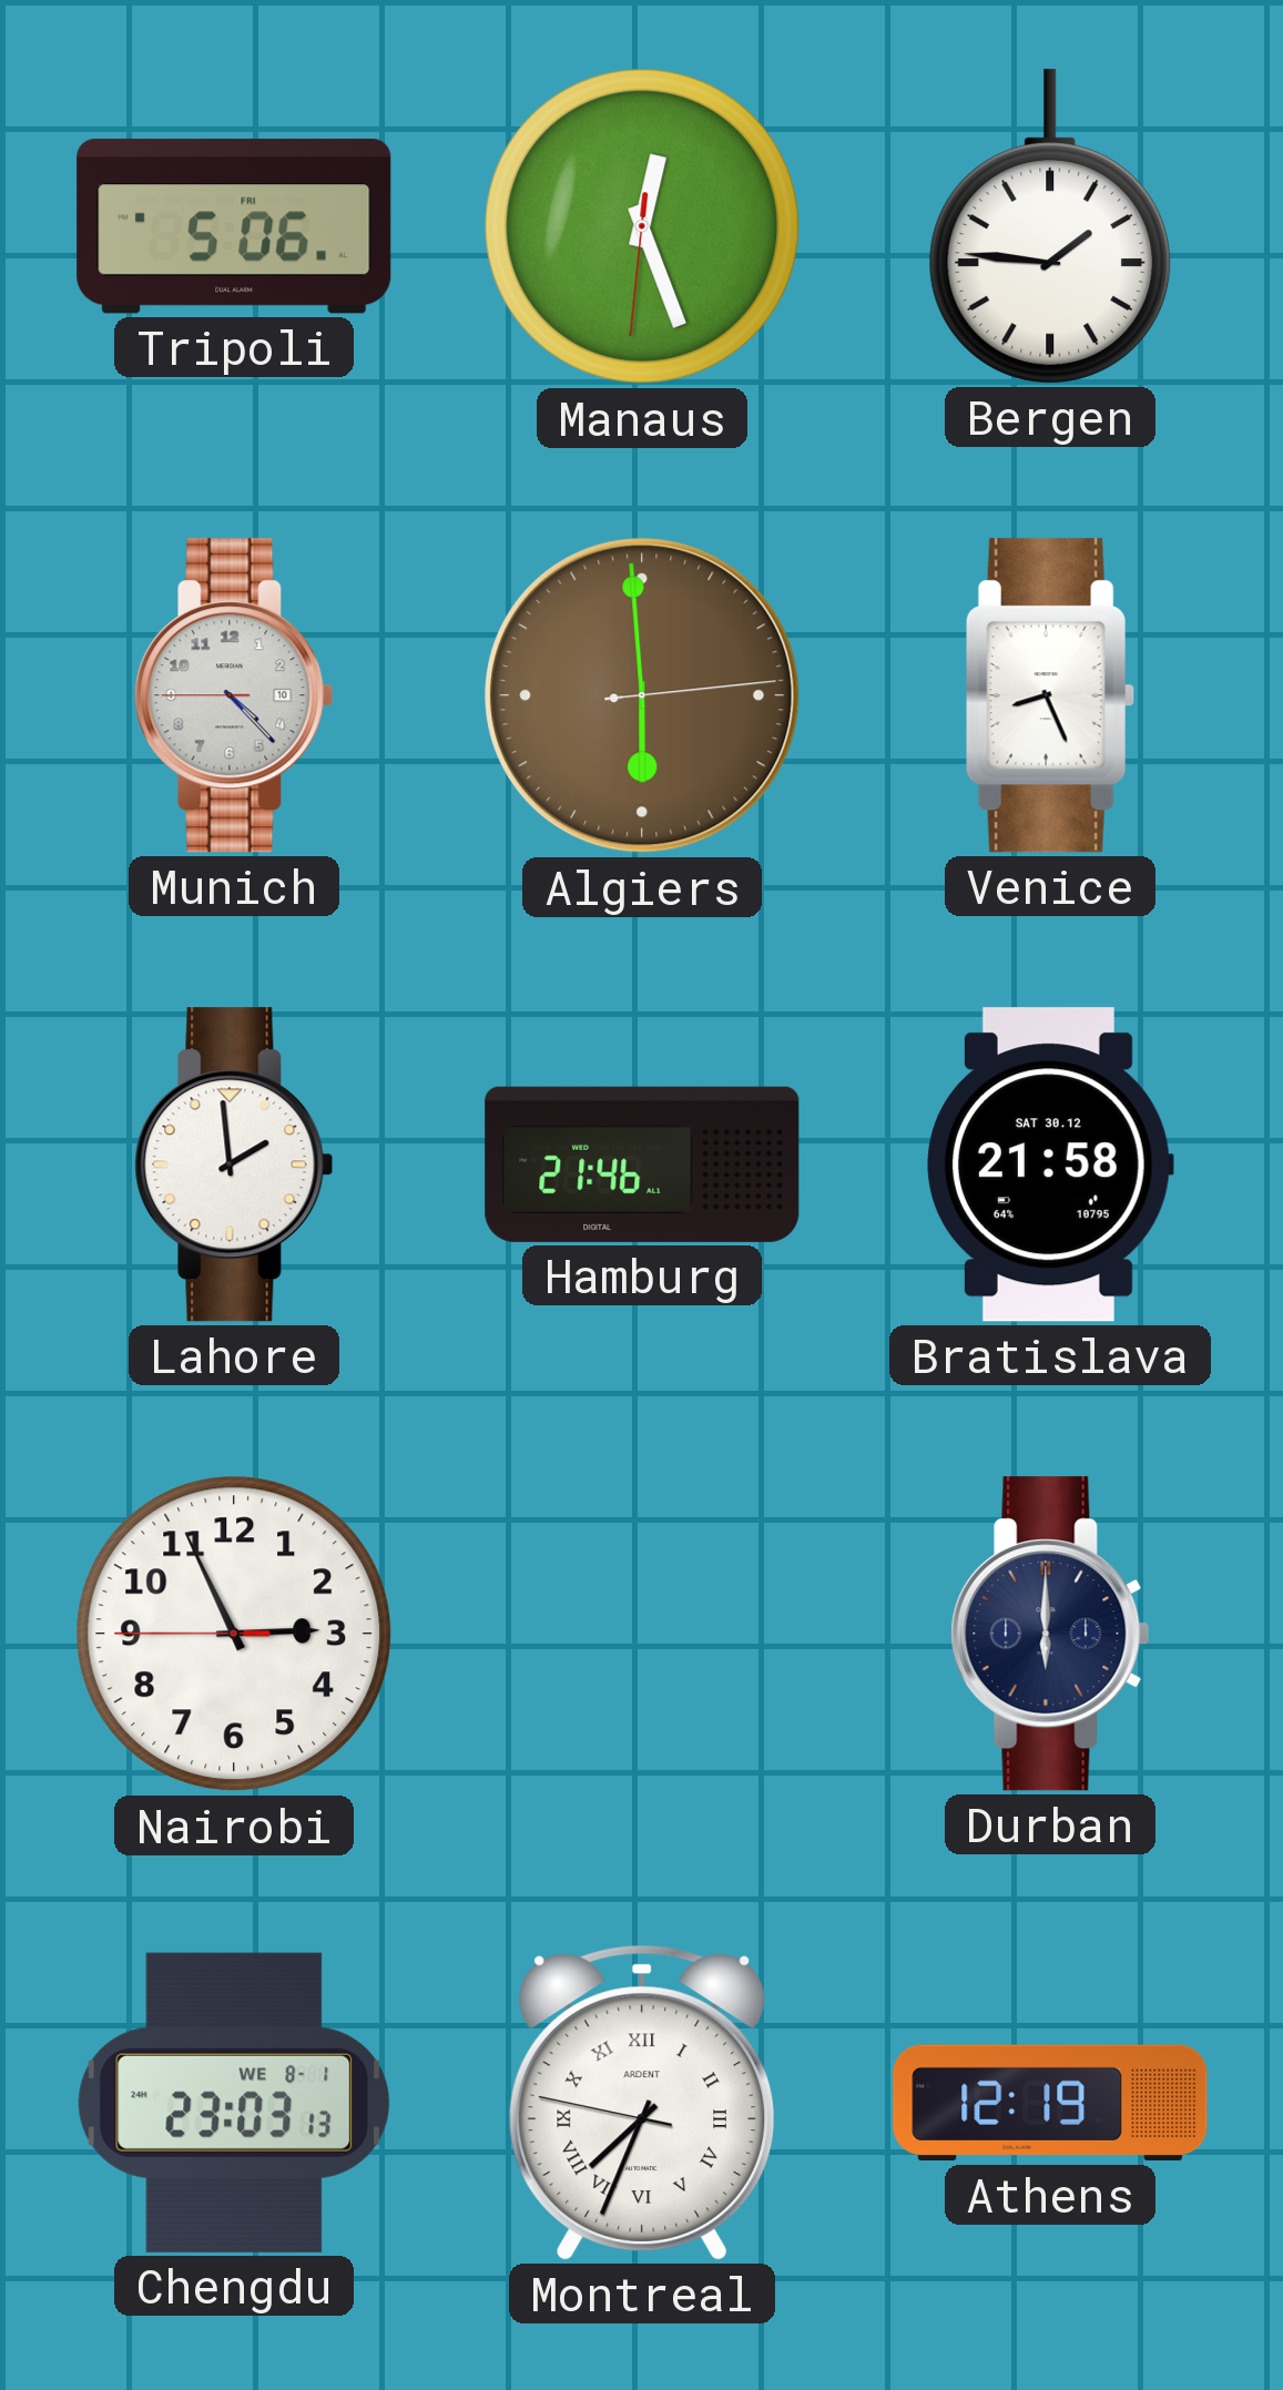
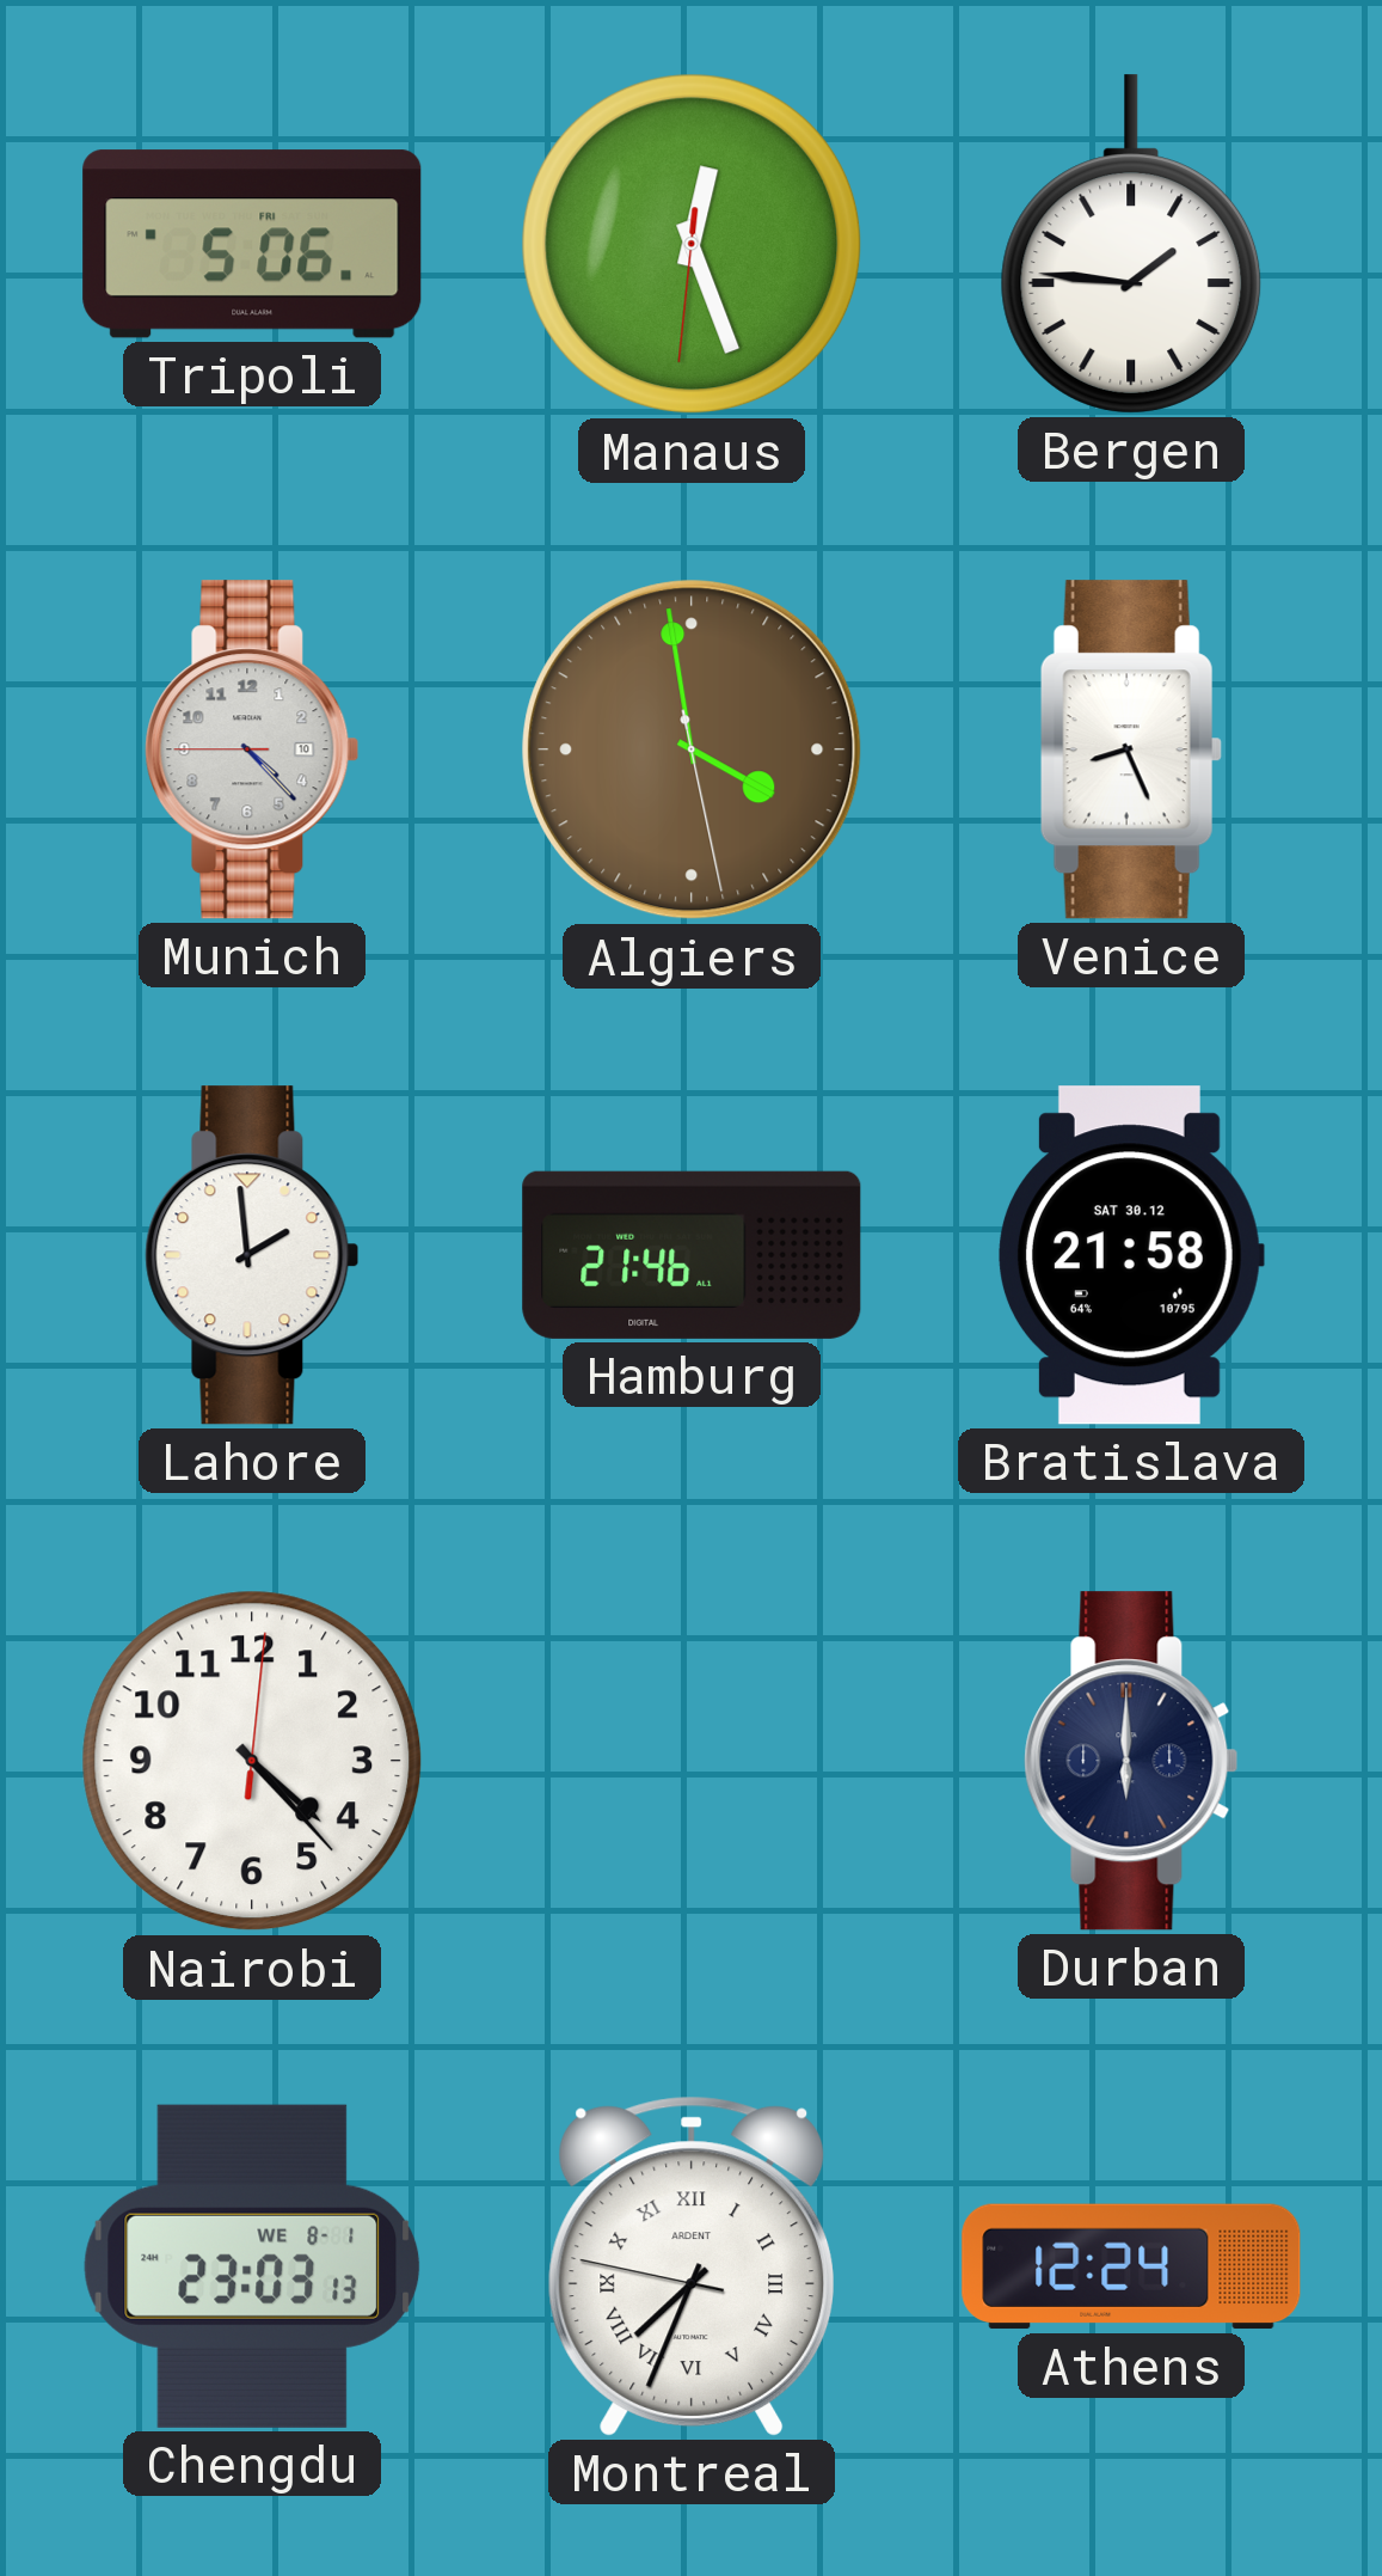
Algiers: 5:59 -> 3:58
Nairobi: 2:55 -> 4:23
Athens: 12:19 -> 12:24
